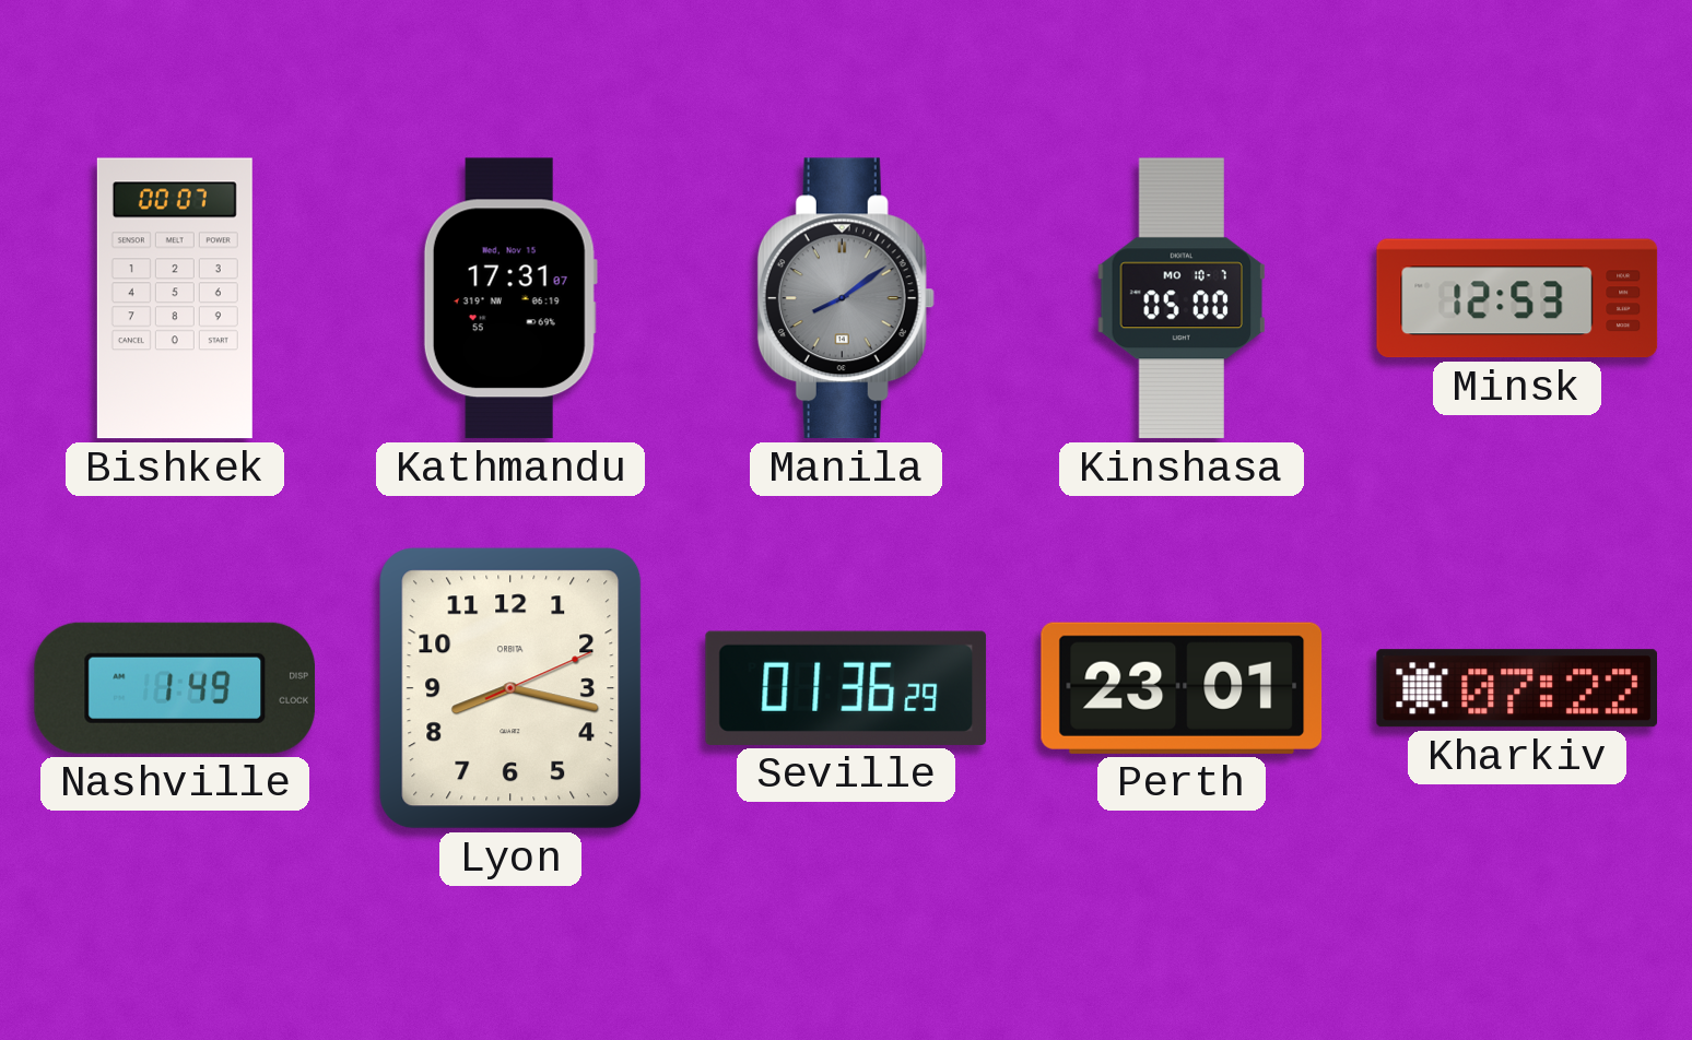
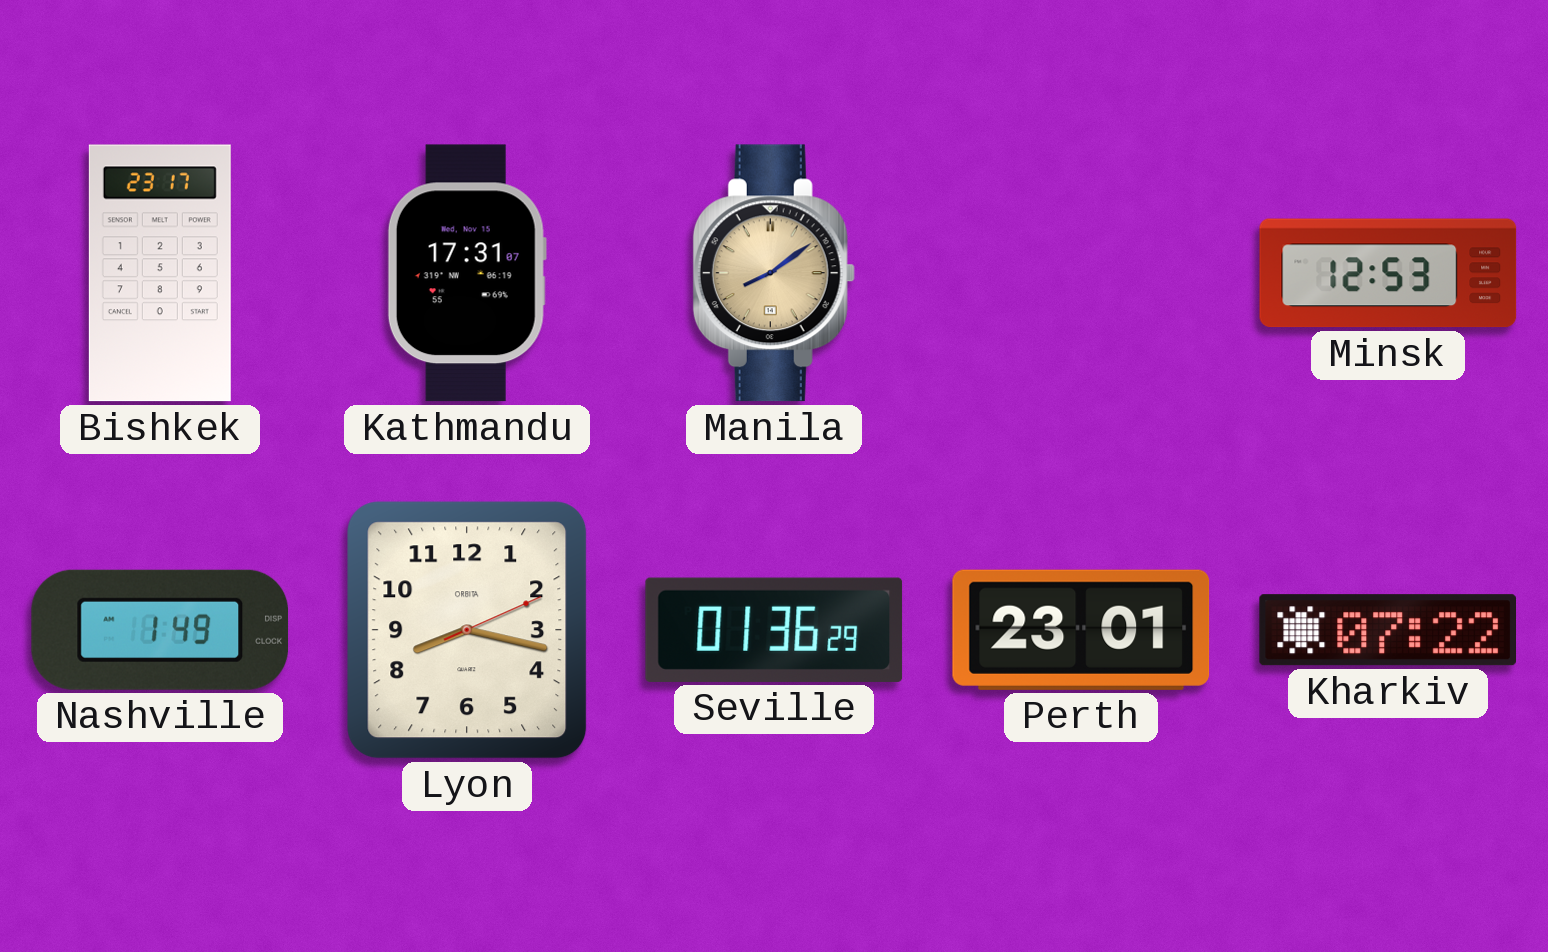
Bishkek: 00:07 -> 23:17
Manila dial: grey -> champagne
Kinshasa: 05:00 -> none
